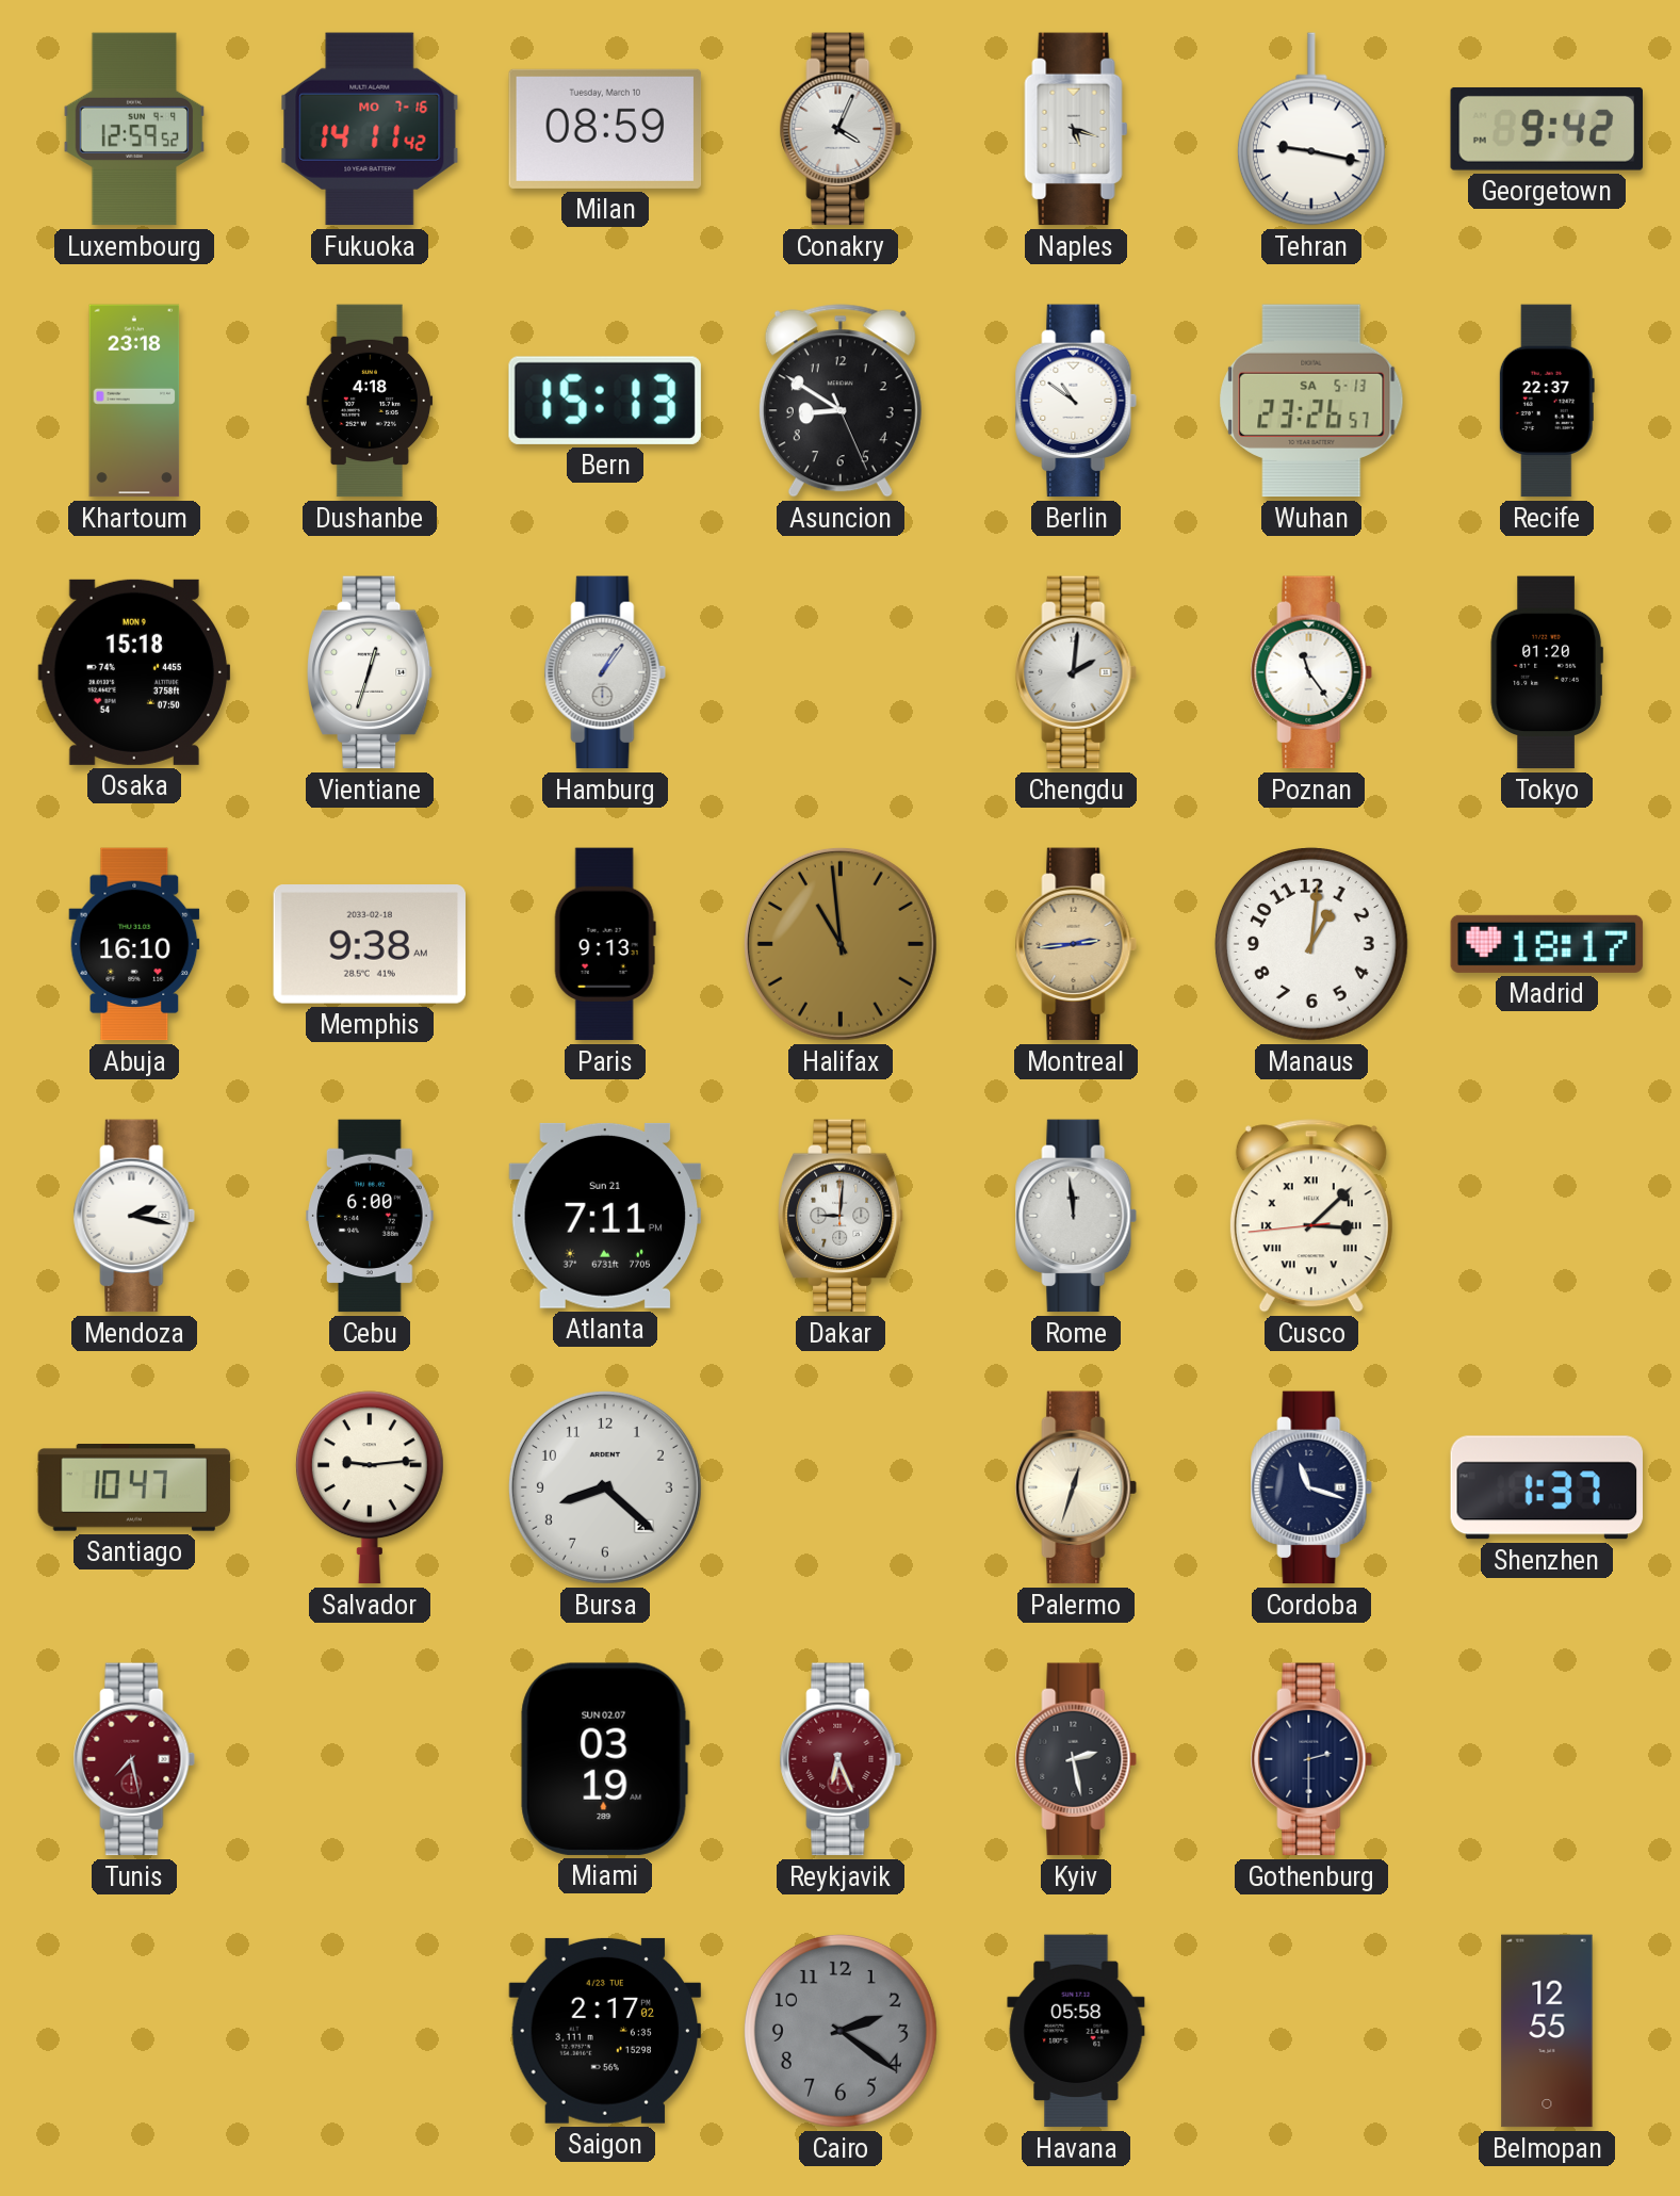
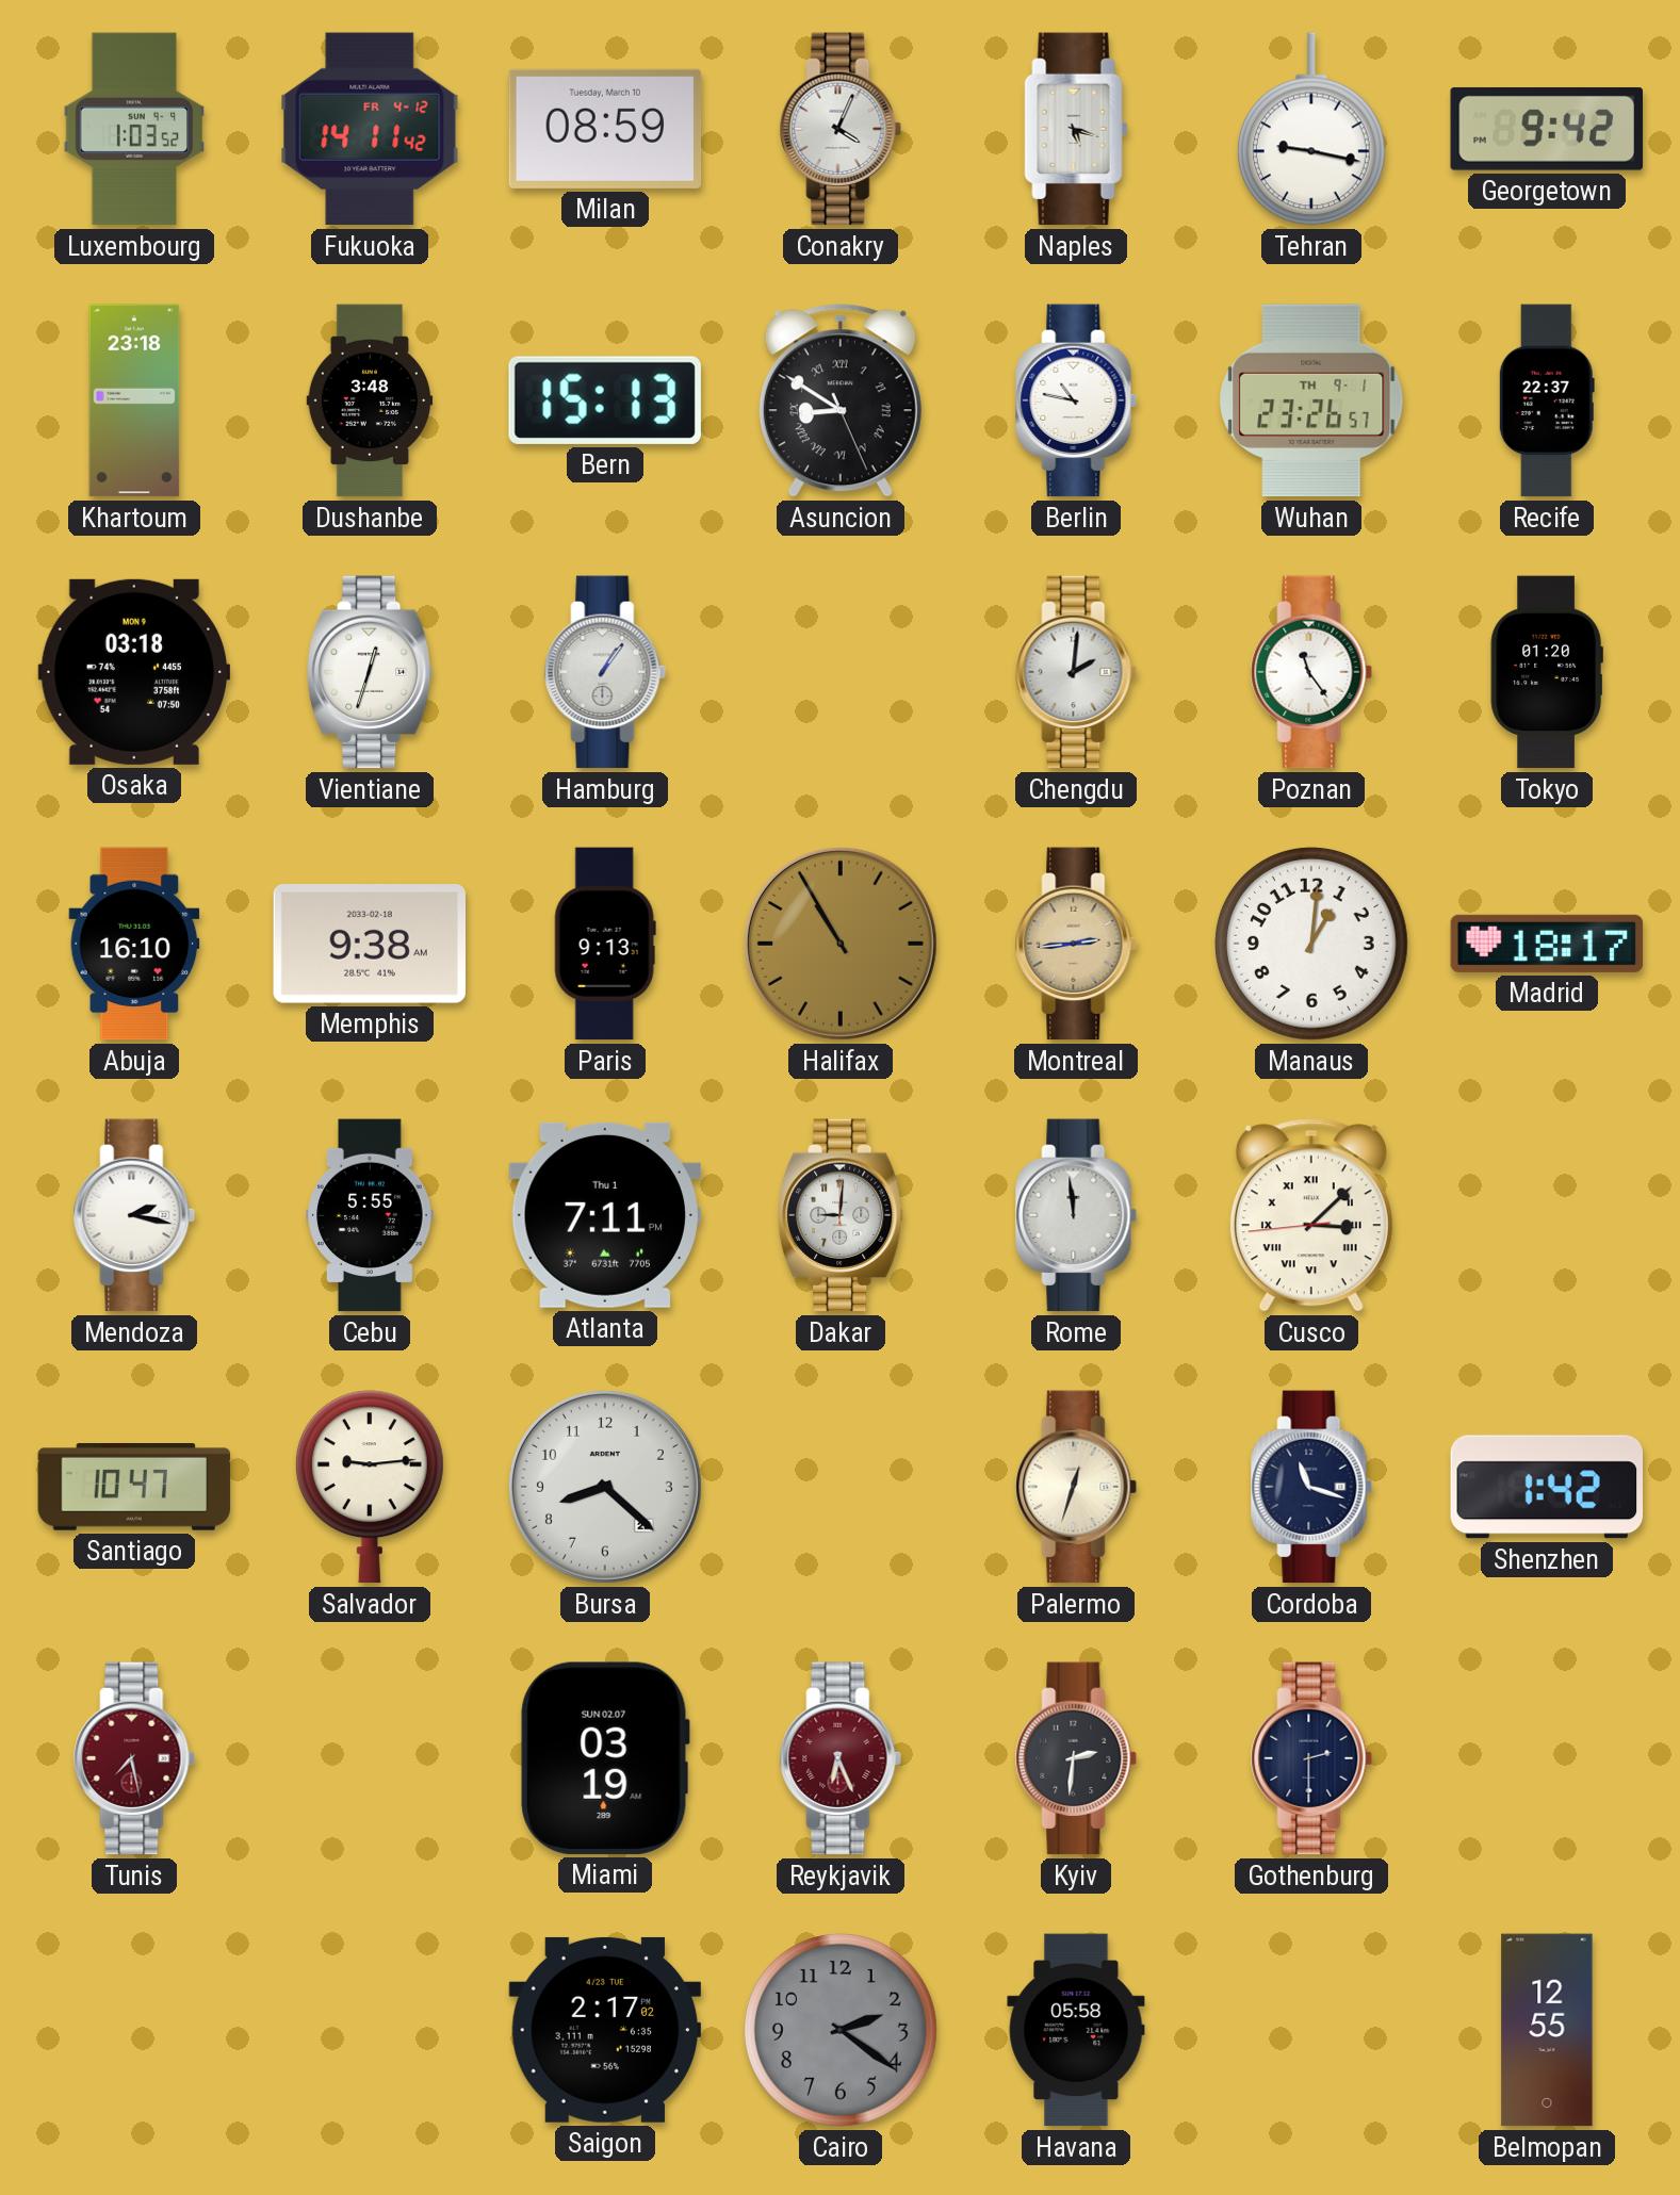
Luxembourg: 12:59 -> 1:03
Fukuoka date: MO 7-16 -> FR 4-12
Dushanbe: 4:18 -> 3:48
Asuncion numerals: Arabic -> Roman
Berlin: 10:51 -> 10:47
Wuhan date: SA 5-13 -> TH 9-1
Osaka: 15:18 -> 03:18
Halifax: 10:59 -> 10:55
Cebu: 6:00 -> 5:55
Atlanta date: Sun 21 -> Thu 1
Shenzhen: 1:37 -> 1:42
Kyiv: 2:28 -> 2:31
